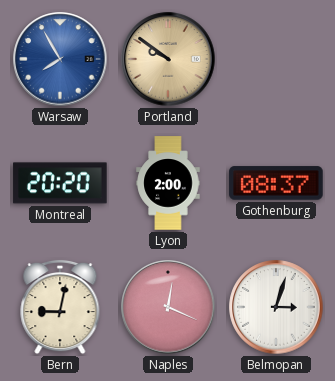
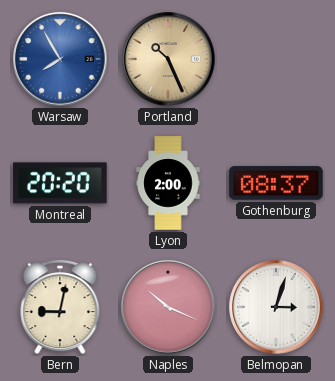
Portland: 9:51 -> 10:26
Naples: 12:19 -> 10:19
